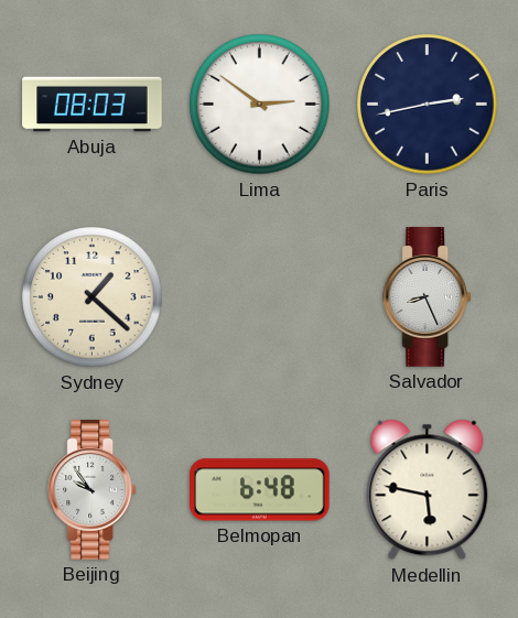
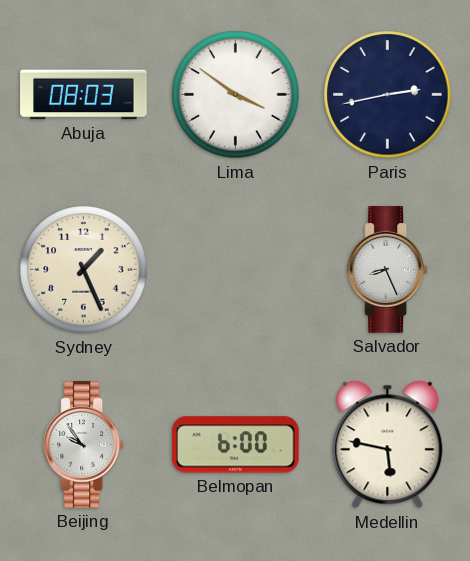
Lima: 2:51 -> 3:51
Sydney: 1:22 -> 1:26
Belmopan: 6:48 -> 6:00
